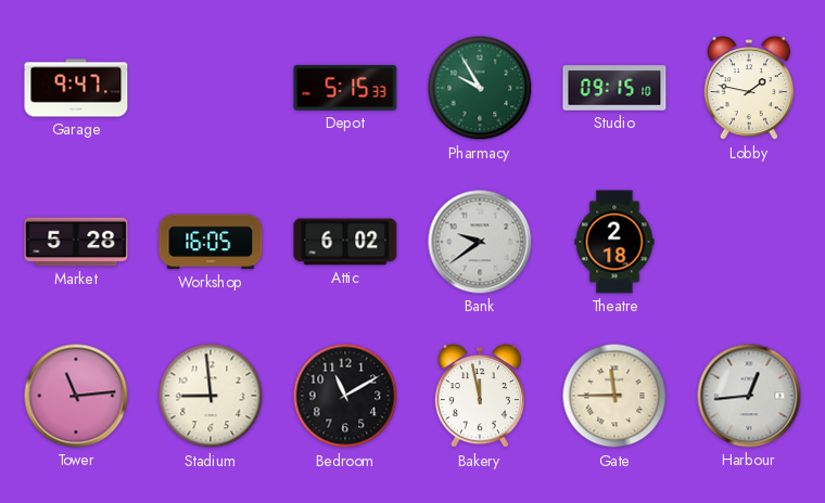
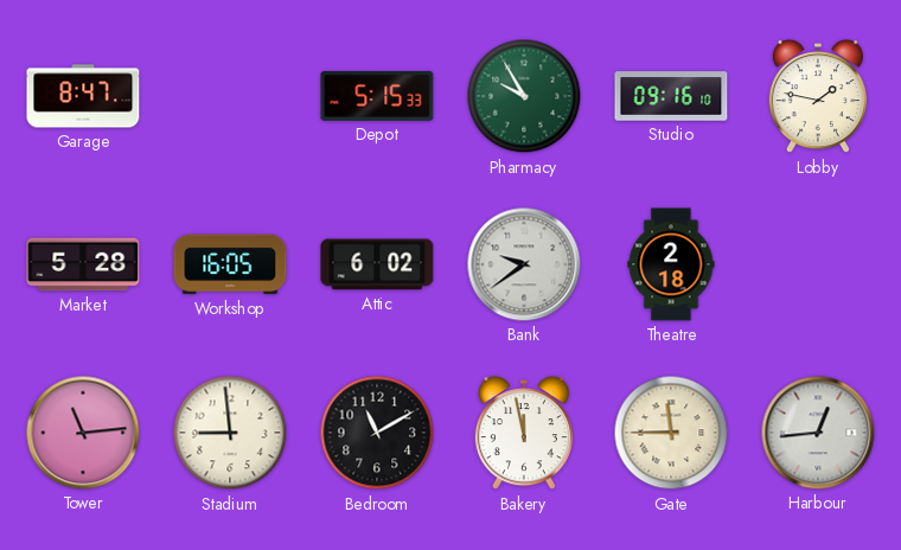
Garage: 9:47 -> 8:47
Studio: 09:15 -> 09:16
